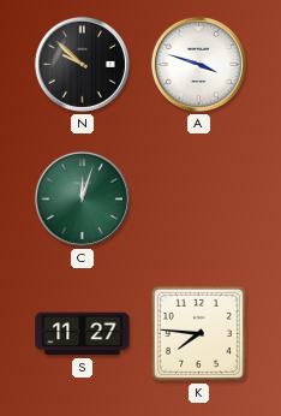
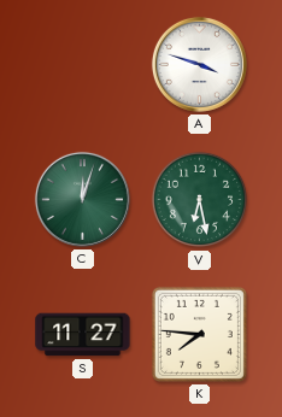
N: 9:52 -> none
V: none -> 6:28
